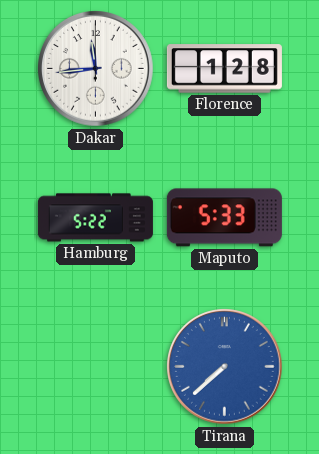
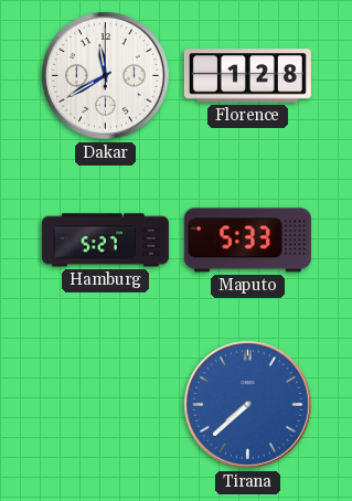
Dakar: 11:44 -> 11:40
Hamburg: 5:22 -> 5:27
